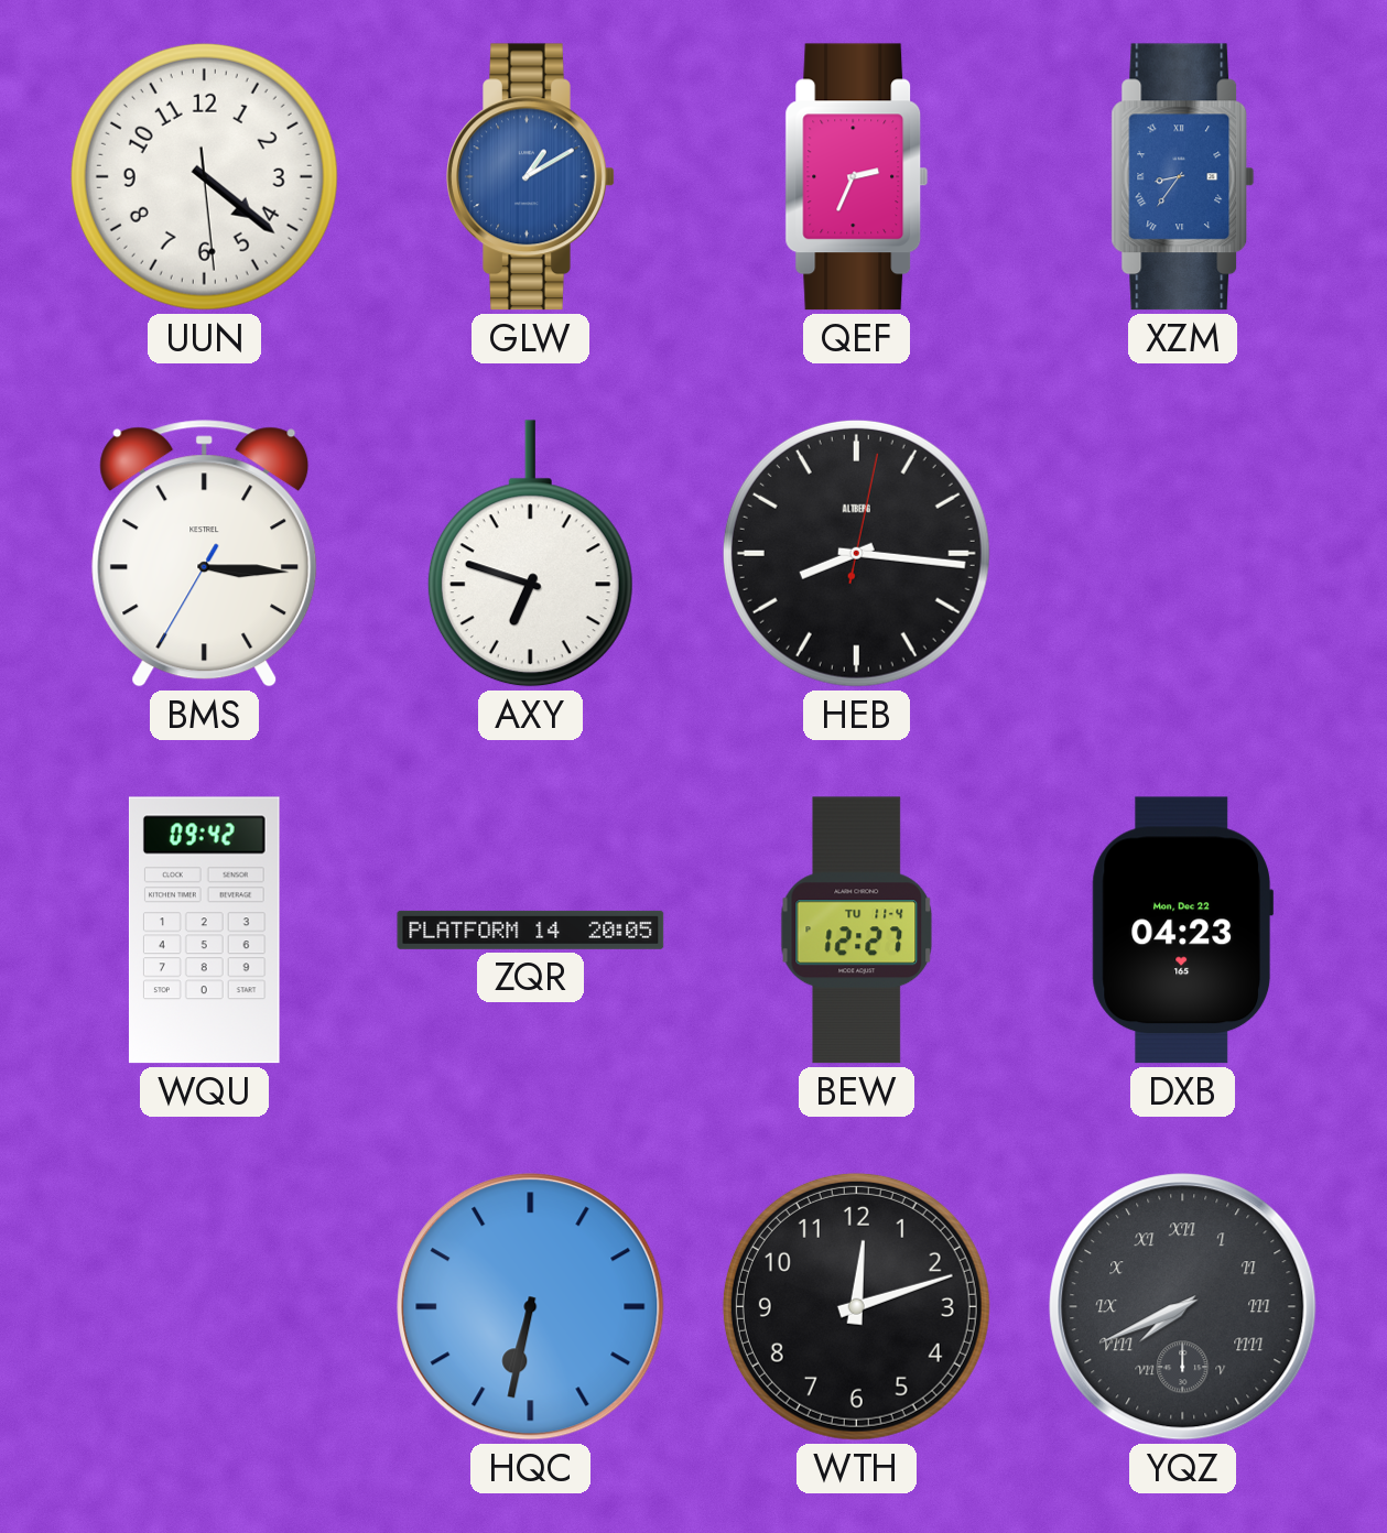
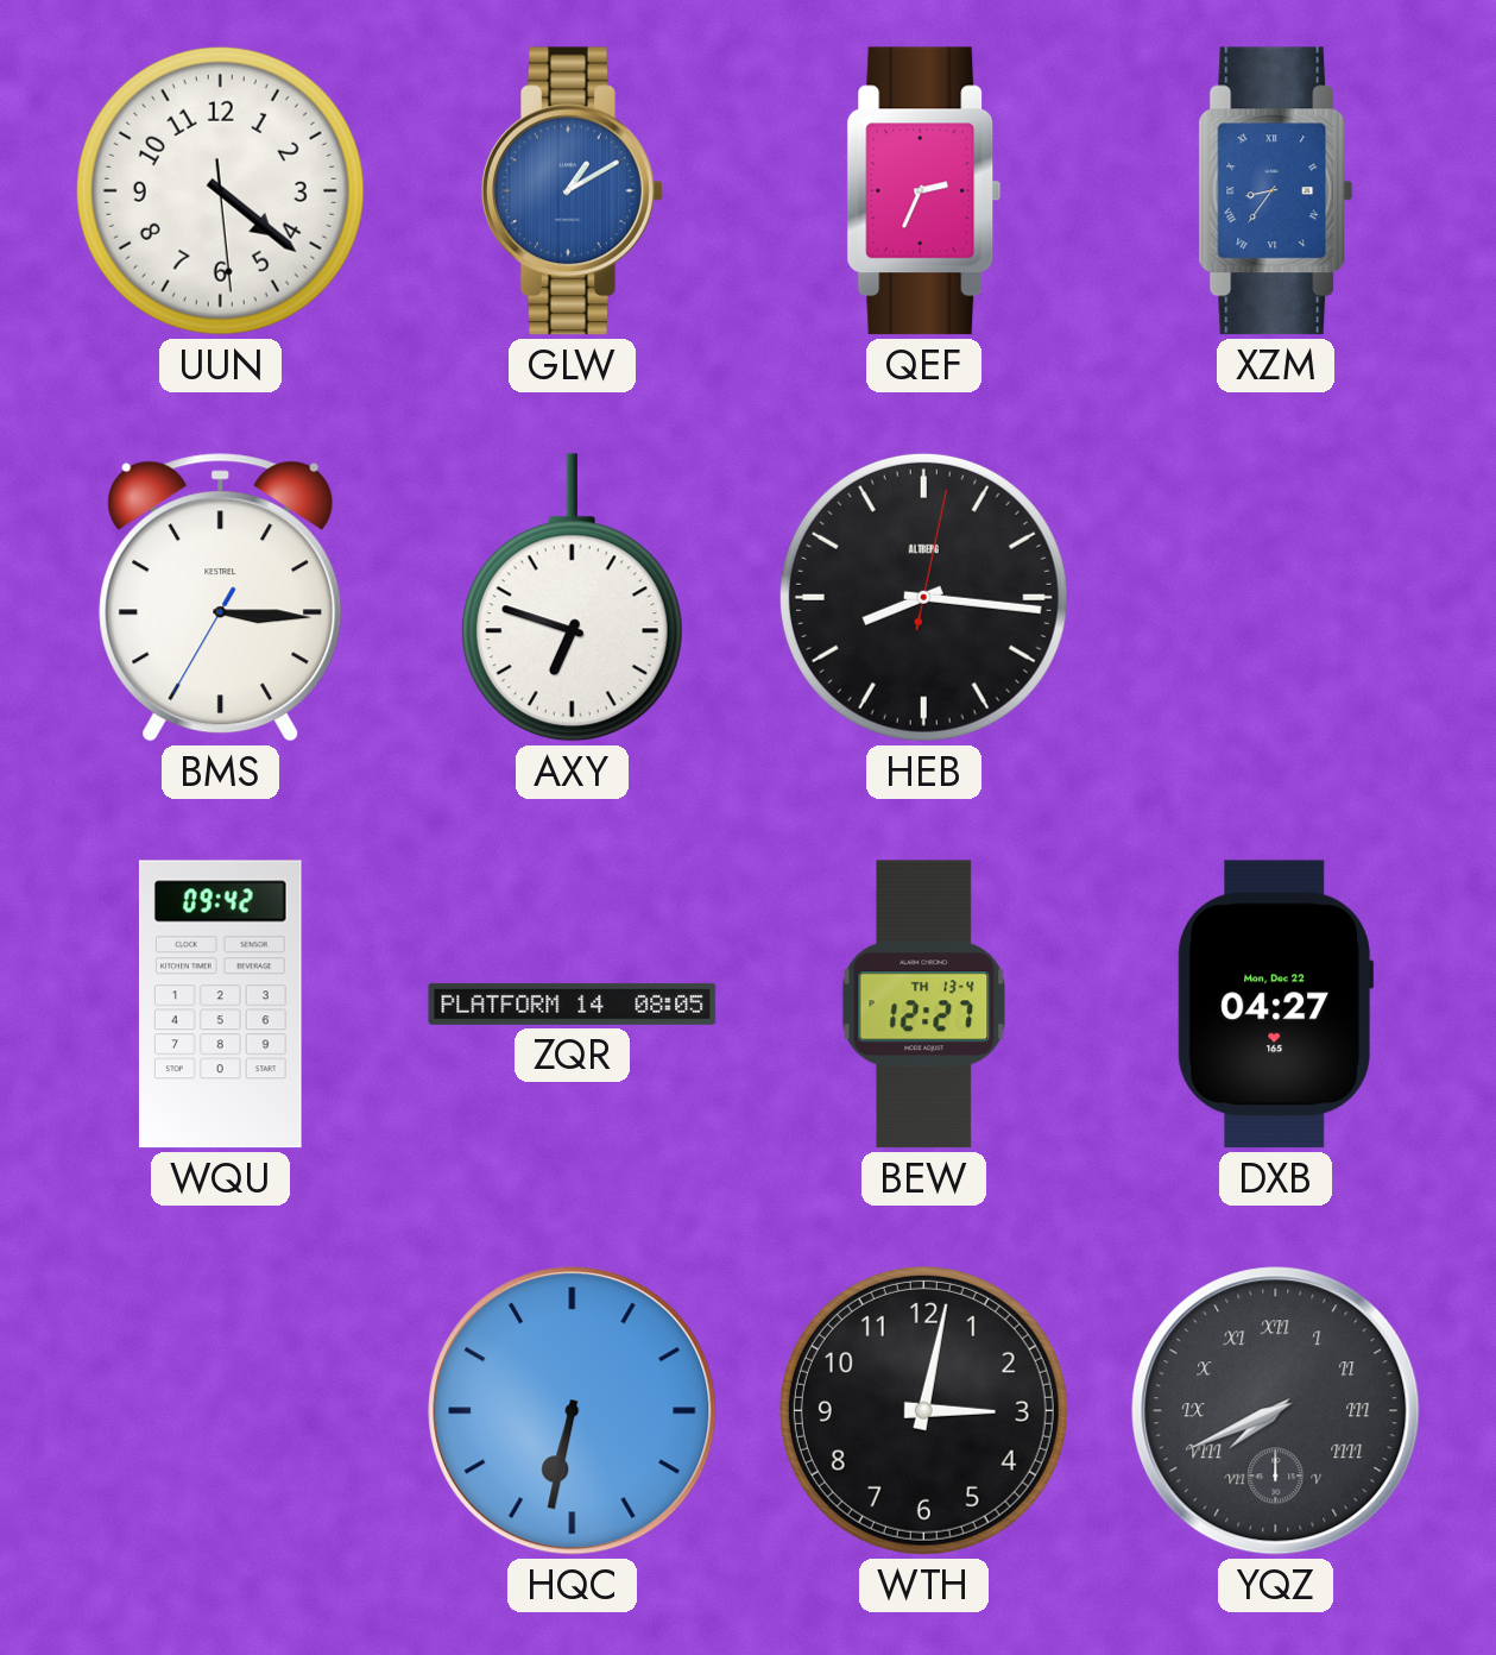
ZQR: 20:05 -> 08:05
BEW date: TU 11-4 -> TH 13-4
DXB: 04:23 -> 04:27
WTH: 12:12 -> 3:02
